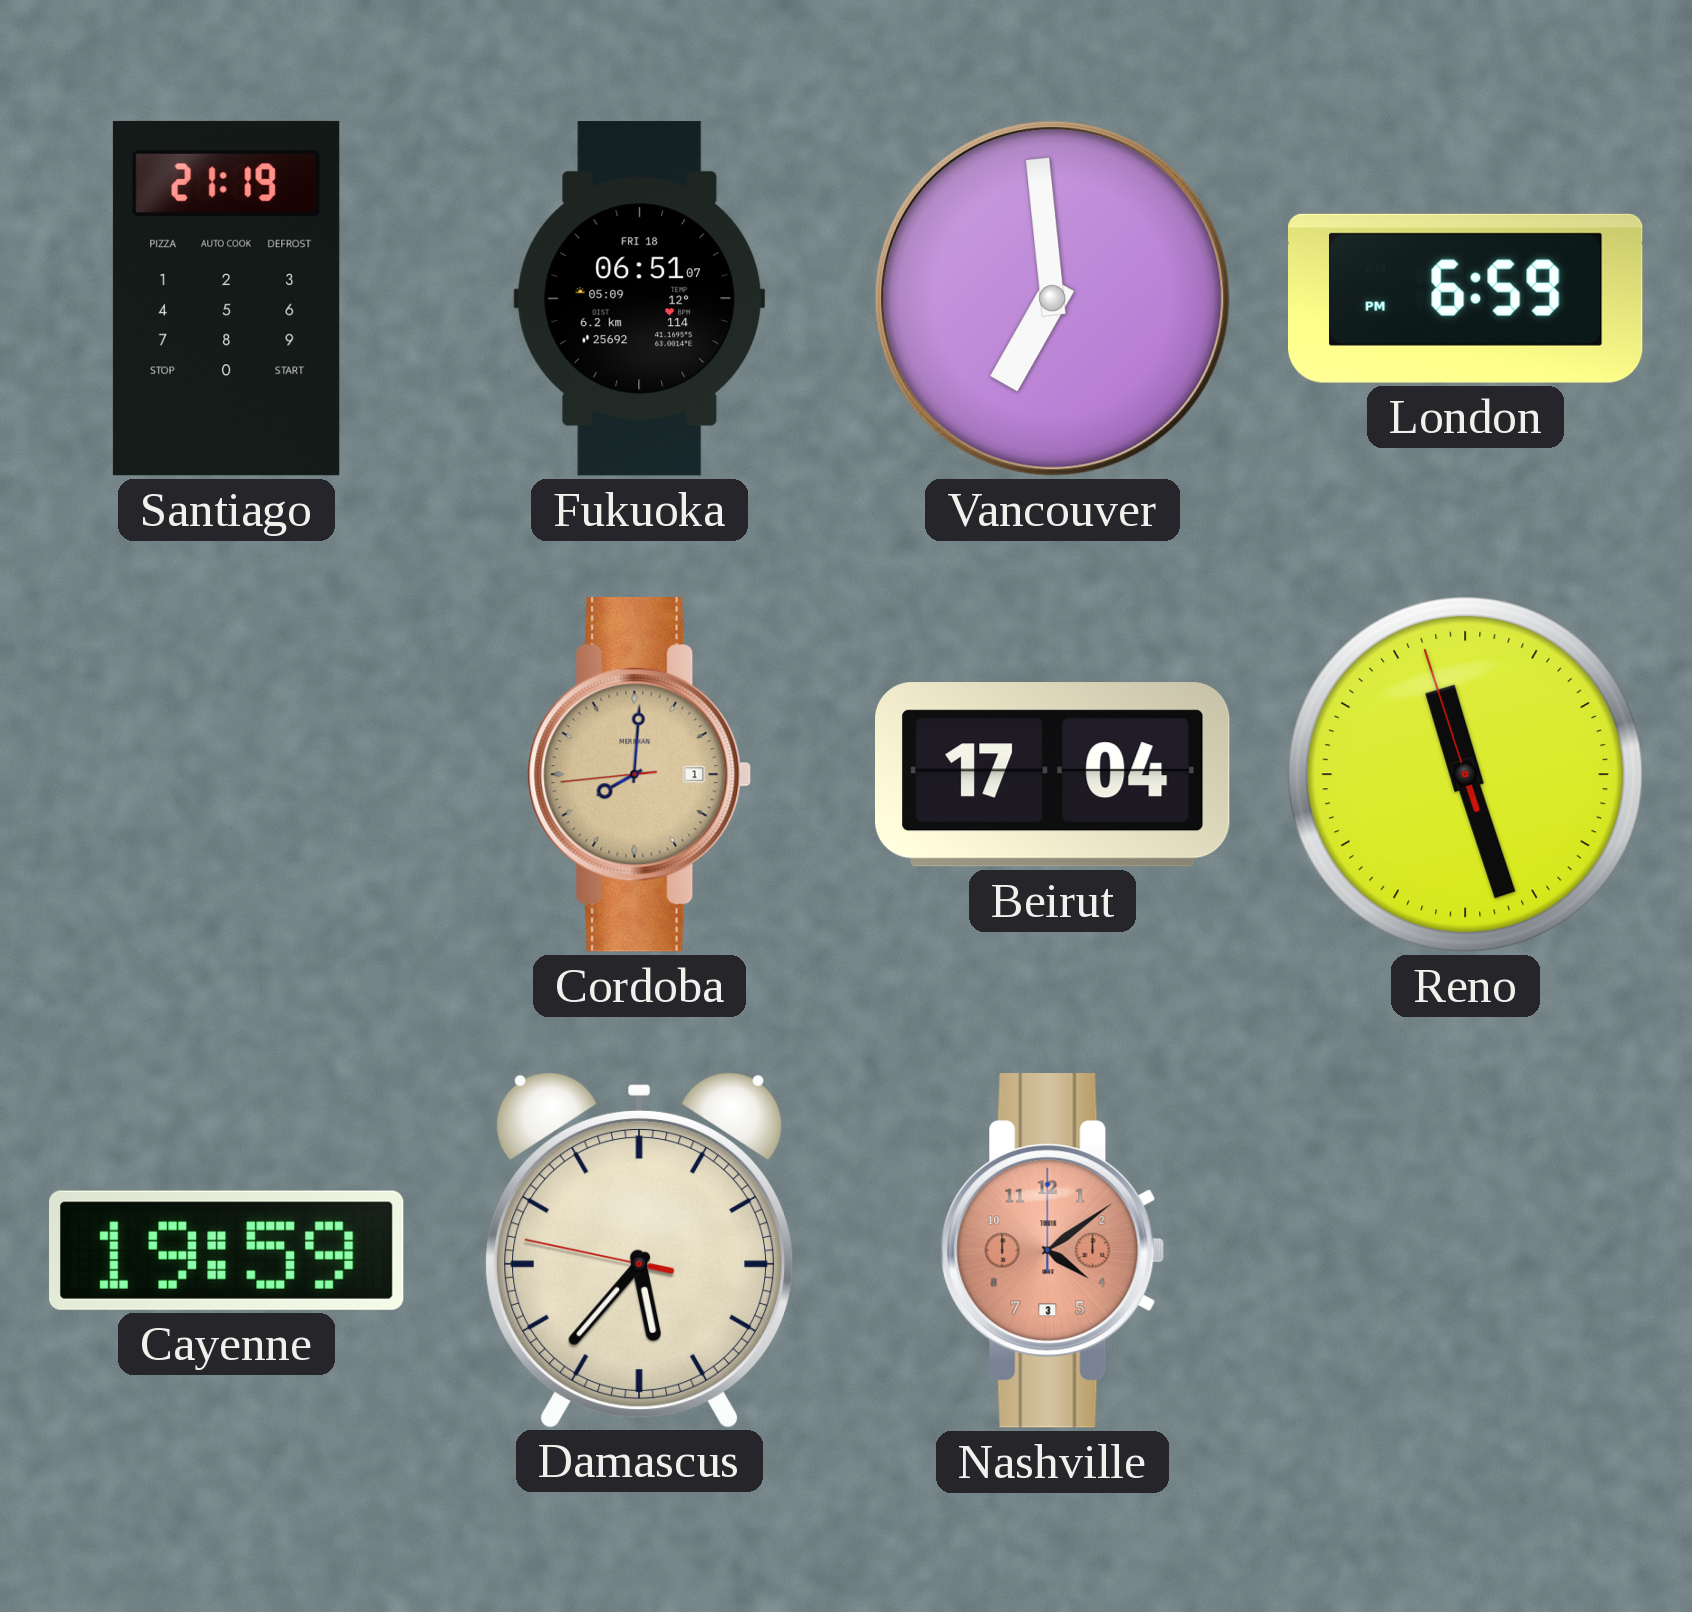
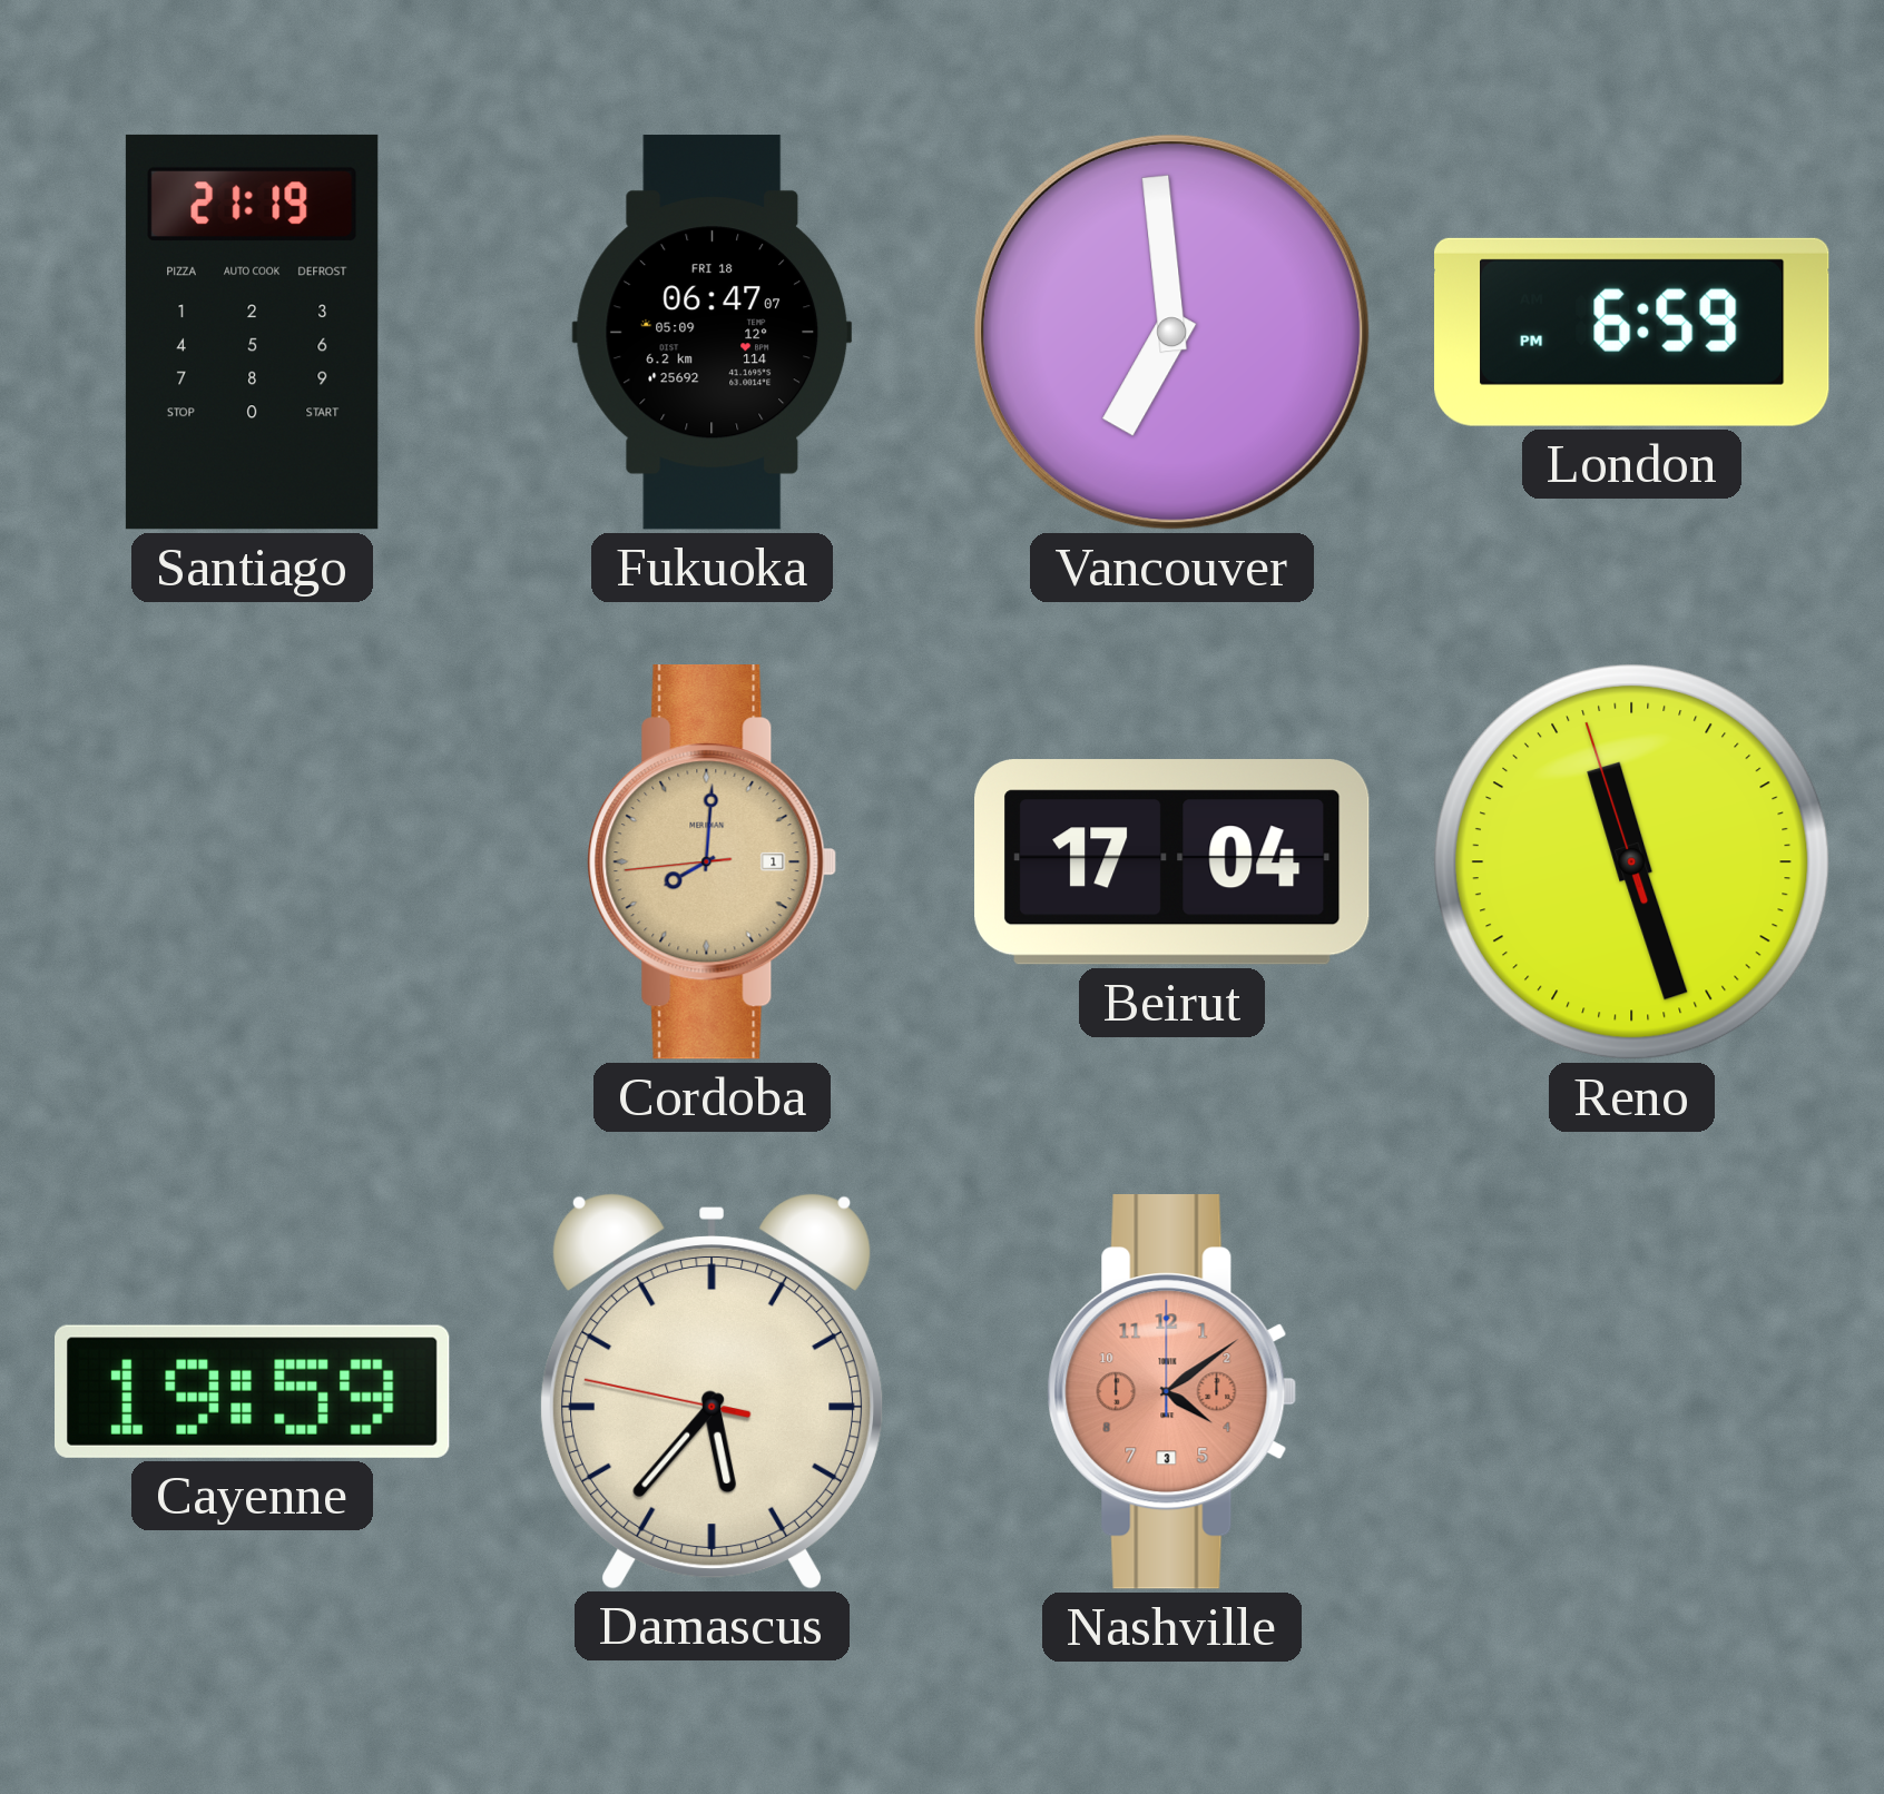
Fukuoka: 06:51 -> 06:47
